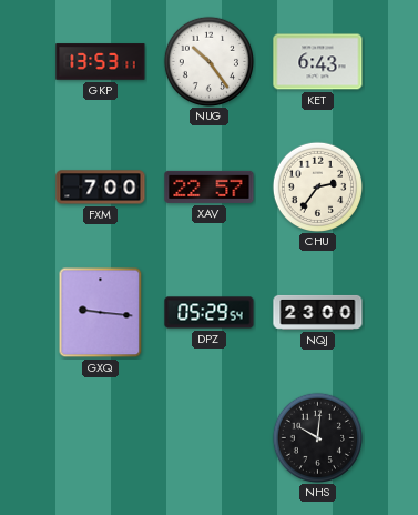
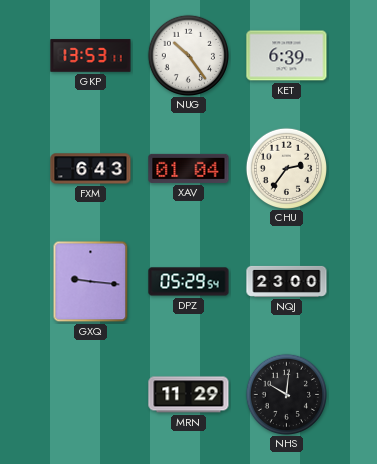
KET: 6:43 -> 6:39
FXM: 7:00 -> 6:43
XAV: 22:57 -> 01:04
MRN: none -> 11:29
